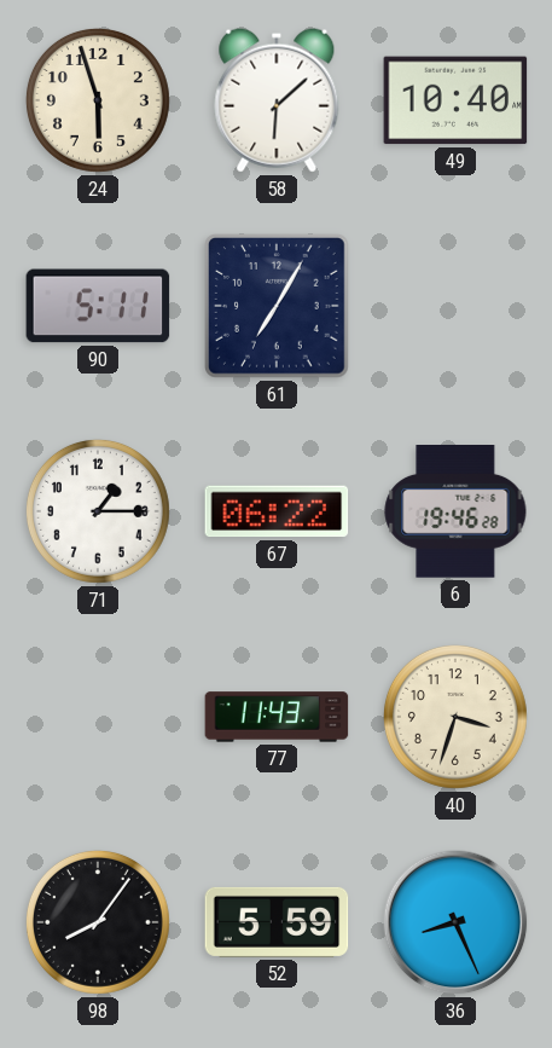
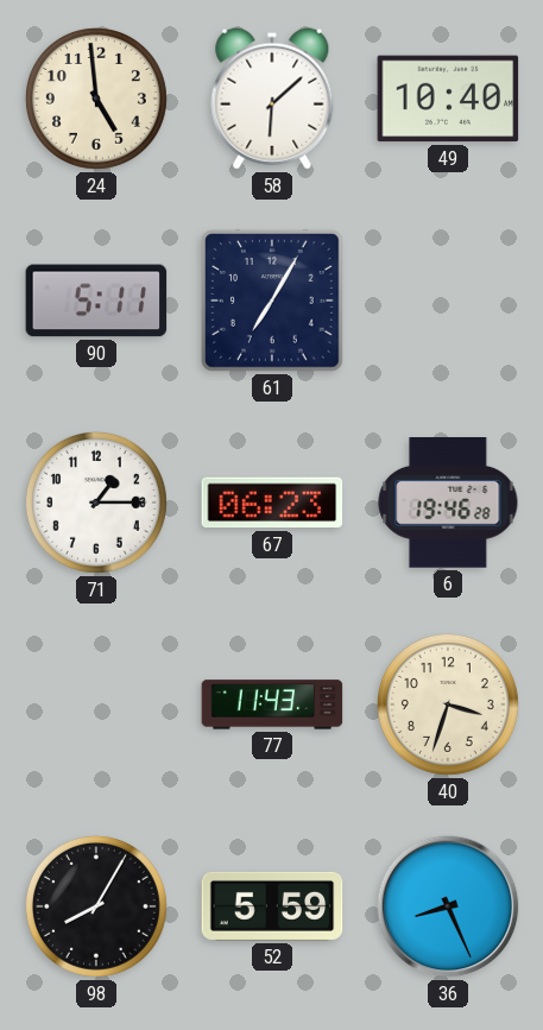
24: 5:57 -> 4:59
67: 06:22 -> 06:23
98: 8:06 -> 8:05
